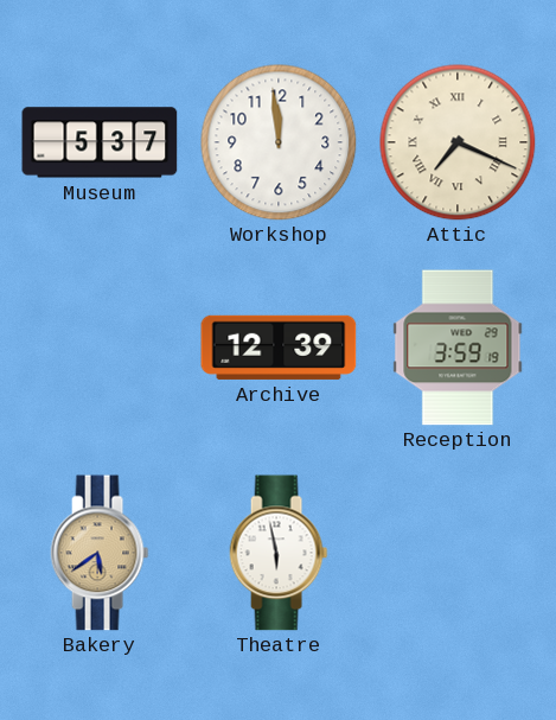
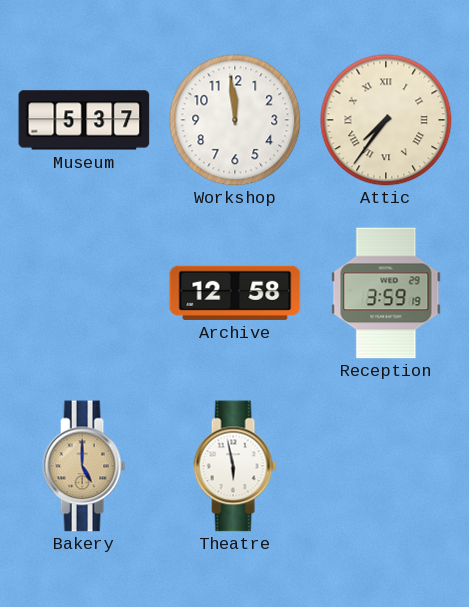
Attic: 7:19 -> 7:36
Archive: 12:39 -> 12:58
Bakery: 5:39 -> 5:00
